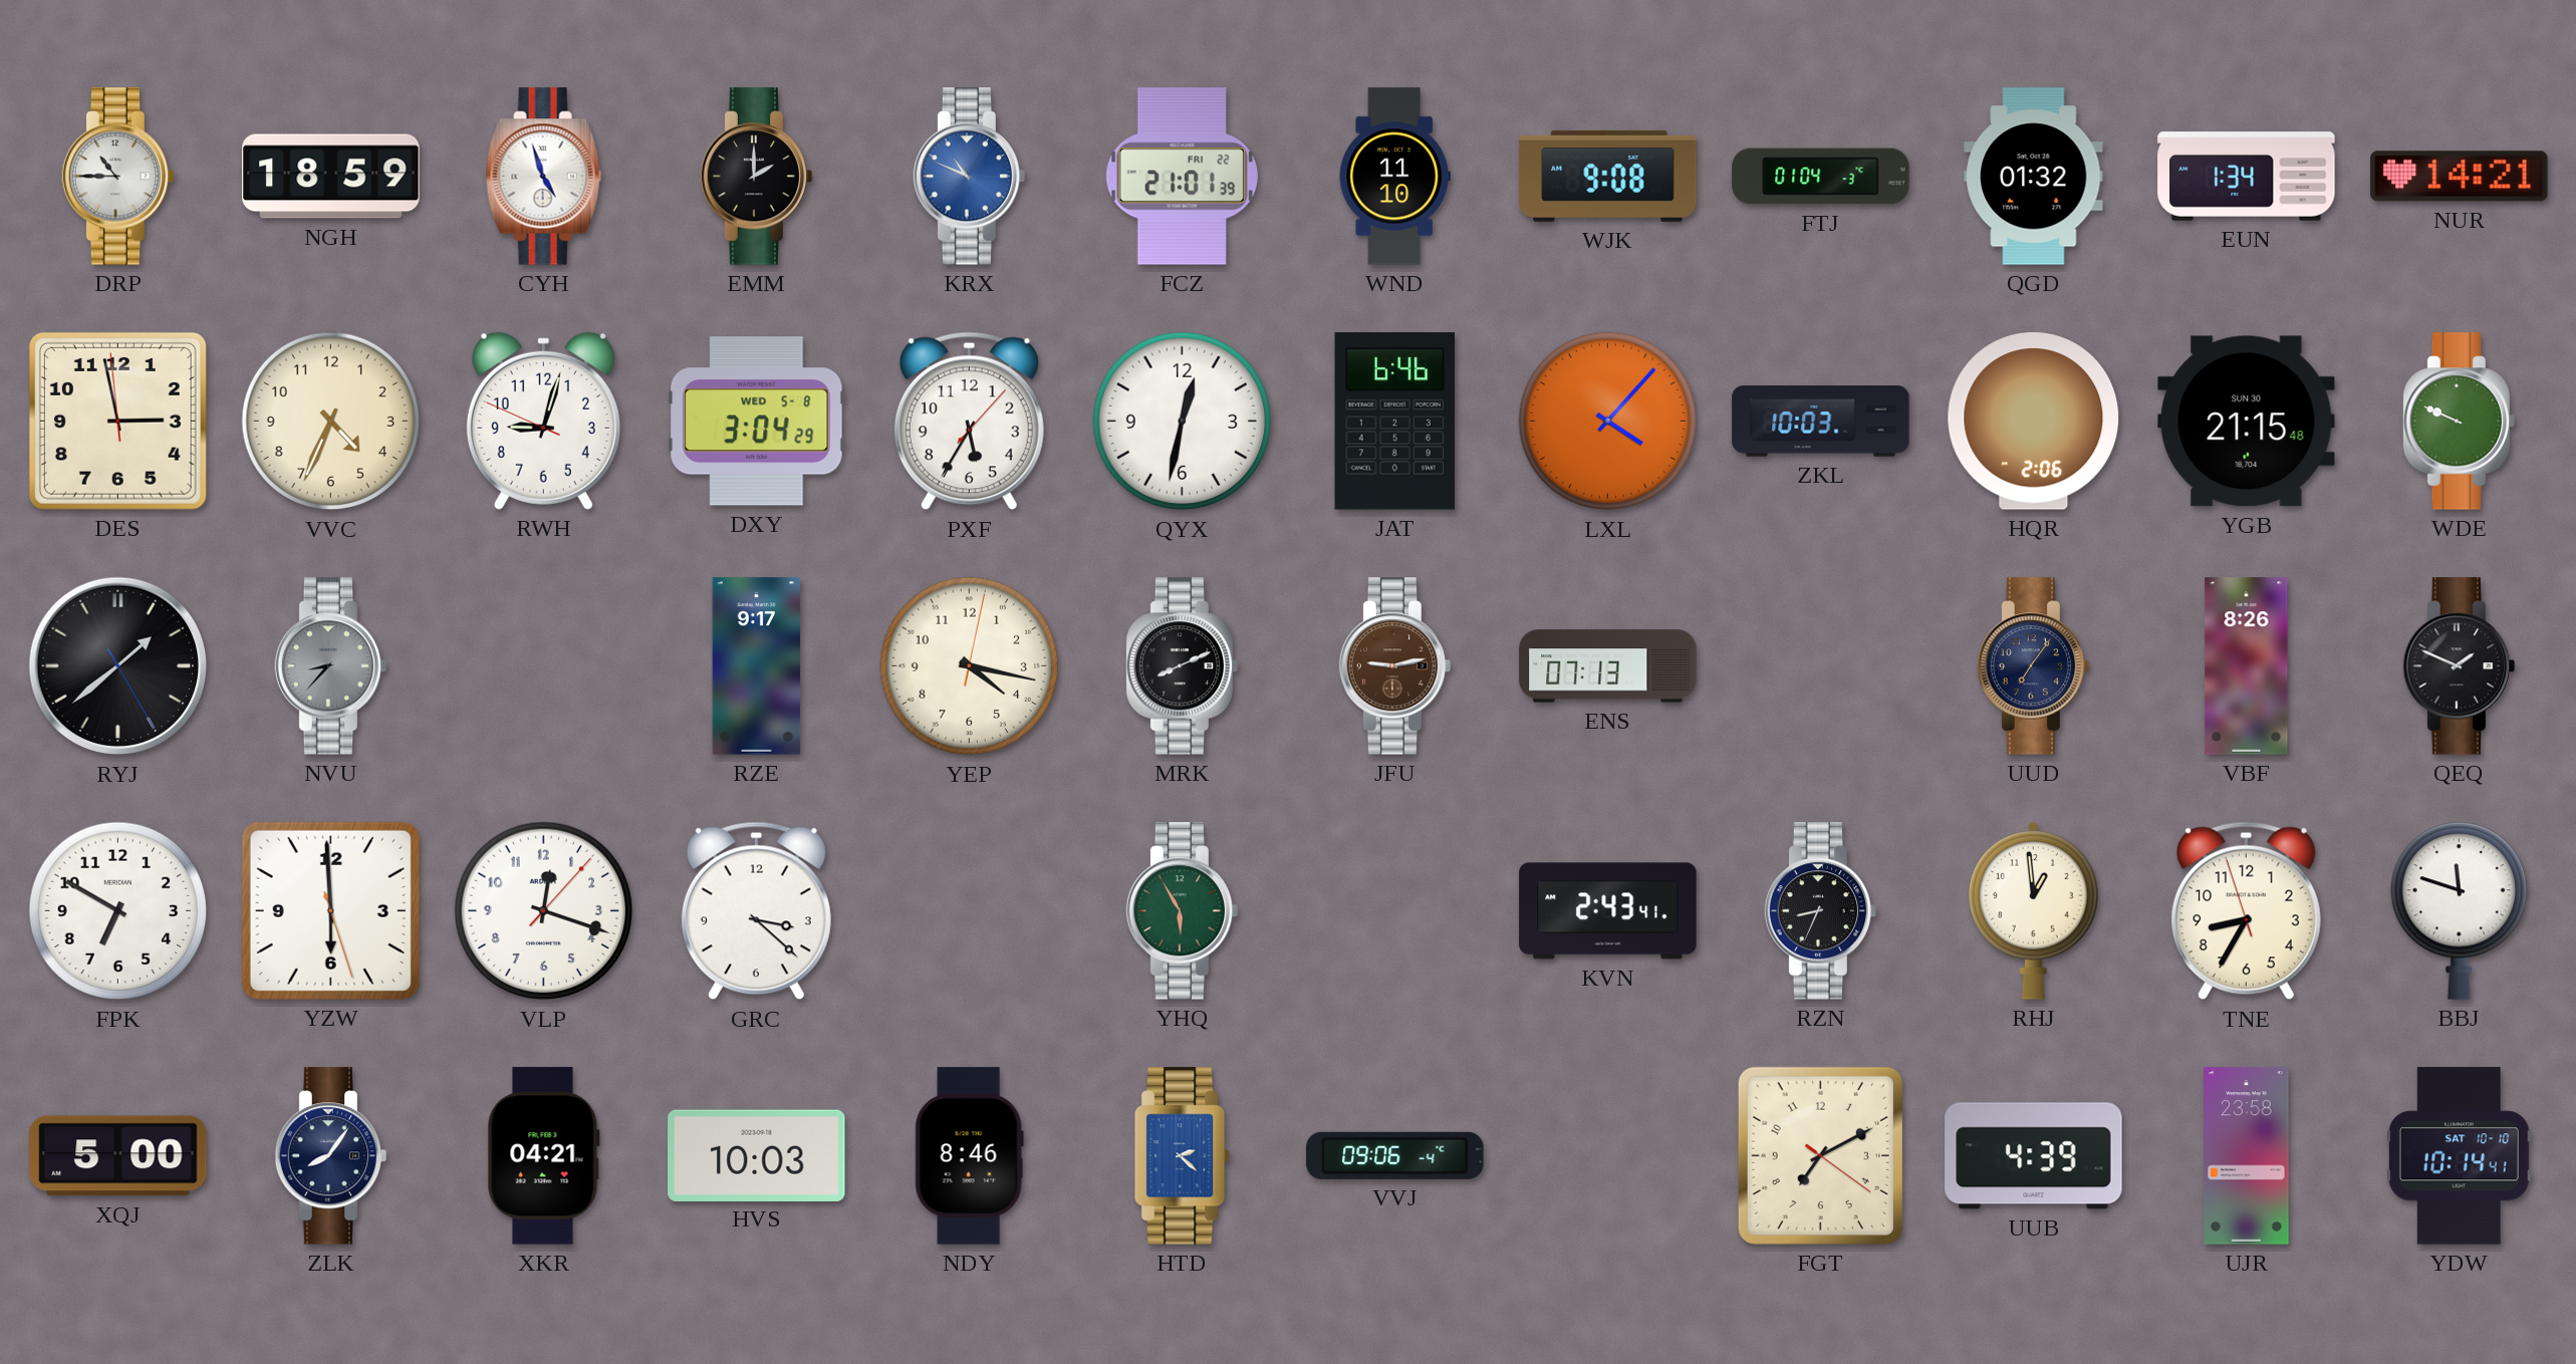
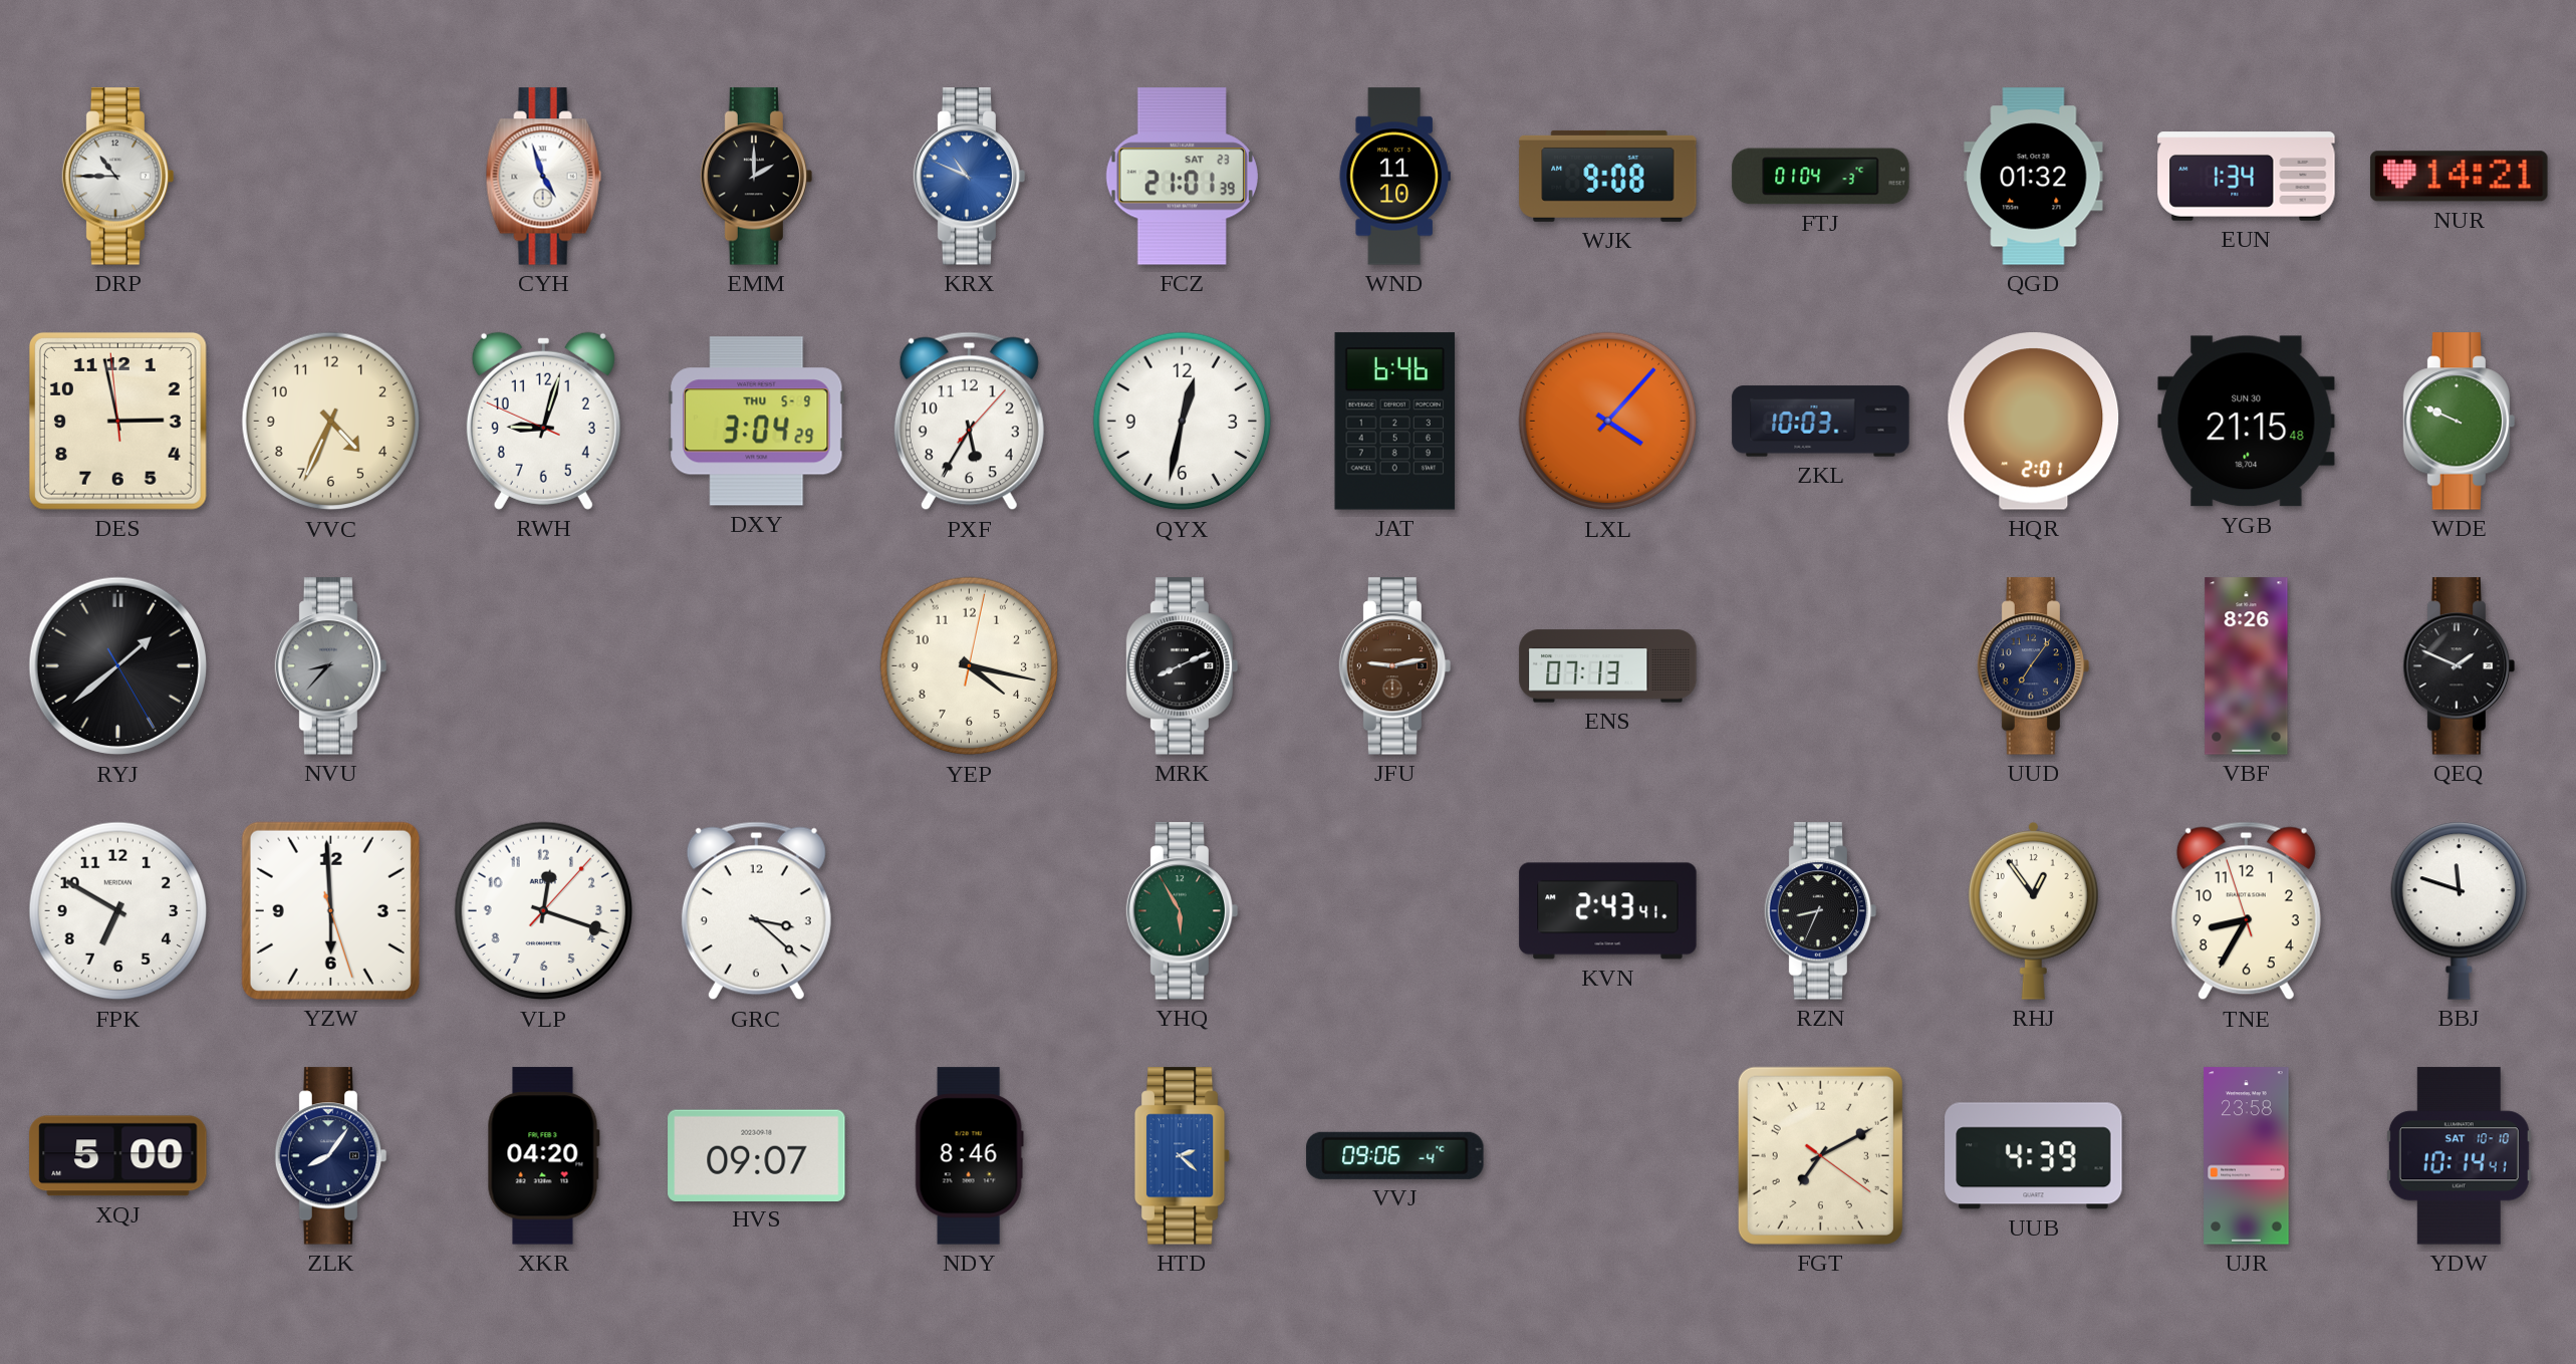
NGH: 18:59 -> none
FCZ date: FRI 22 -> SAT 23
DXY date: WED 5-8 -> THU 5-9
HQR: 2:06 -> 2:01
RZE: 9:17 -> none
RHJ: 12:59 -> 12:54
XKR: 04:21 -> 04:20
HVS: 10:03 -> 09:07
